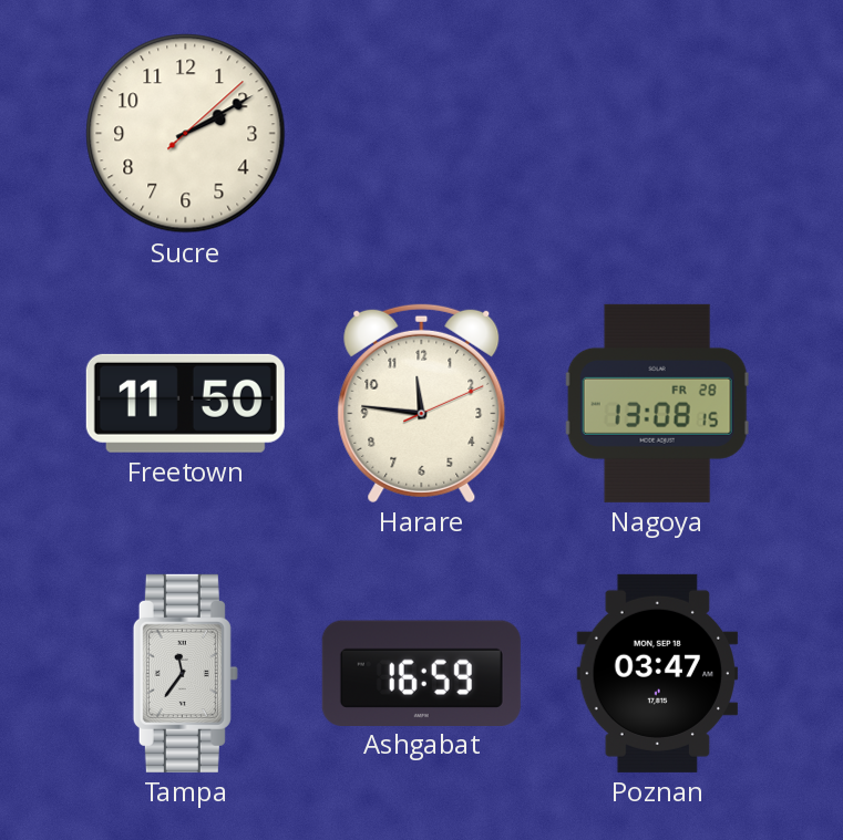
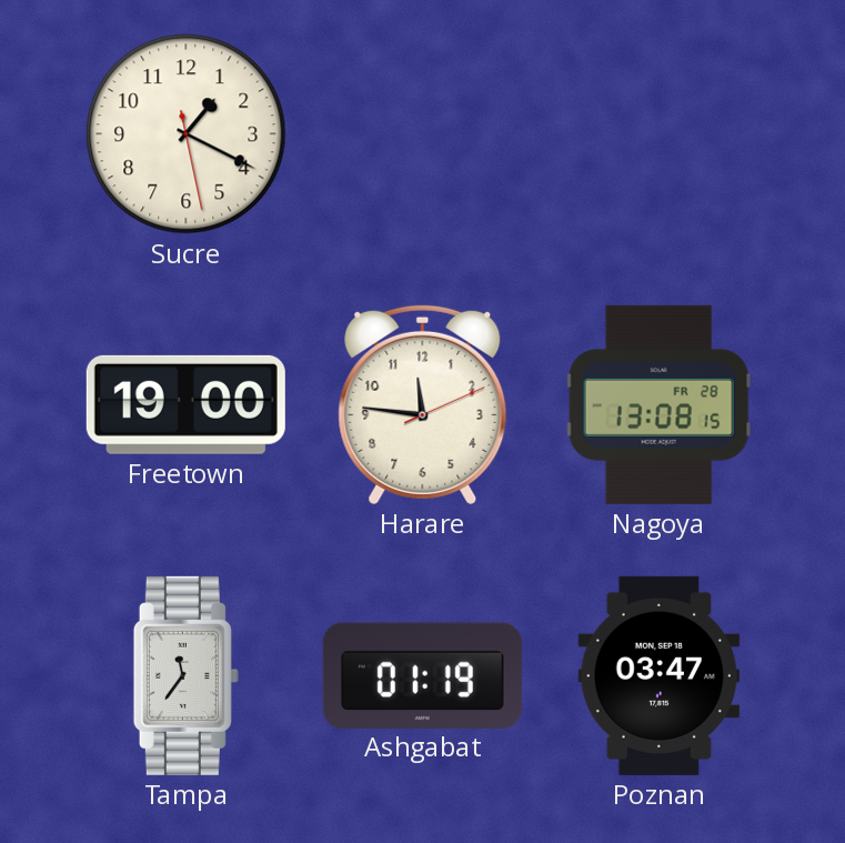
Sucre: 2:10 -> 1:19
Freetown: 11:50 -> 19:00
Ashgabat: 16:59 -> 01:19
